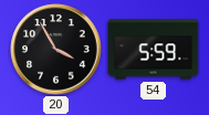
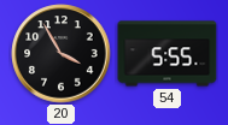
54: 5:59 -> 5:55
